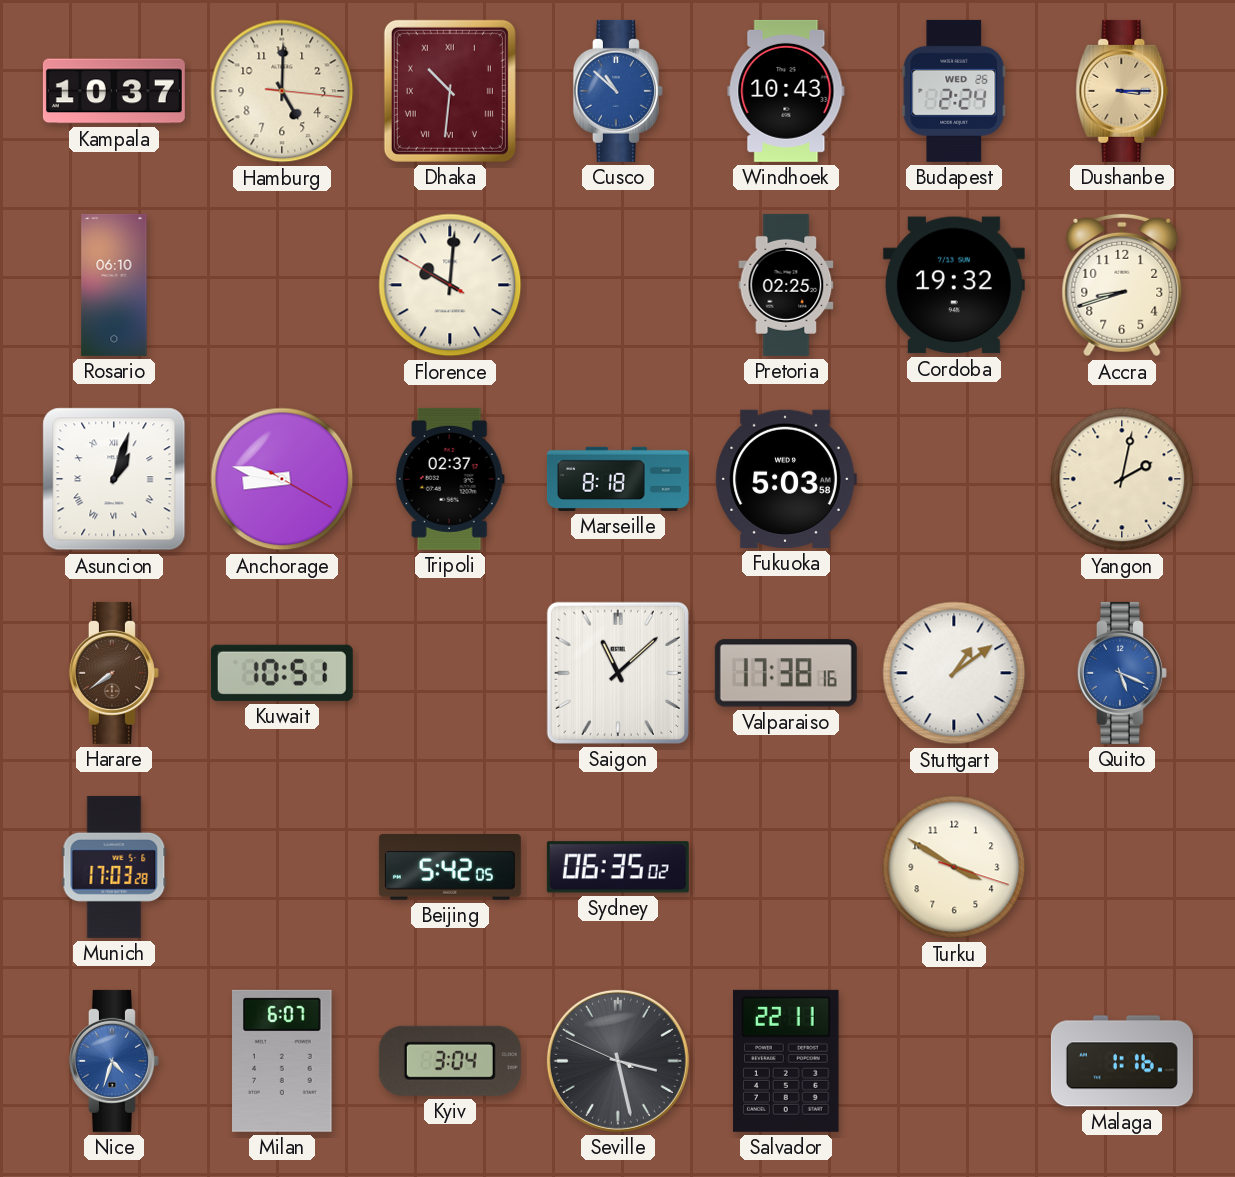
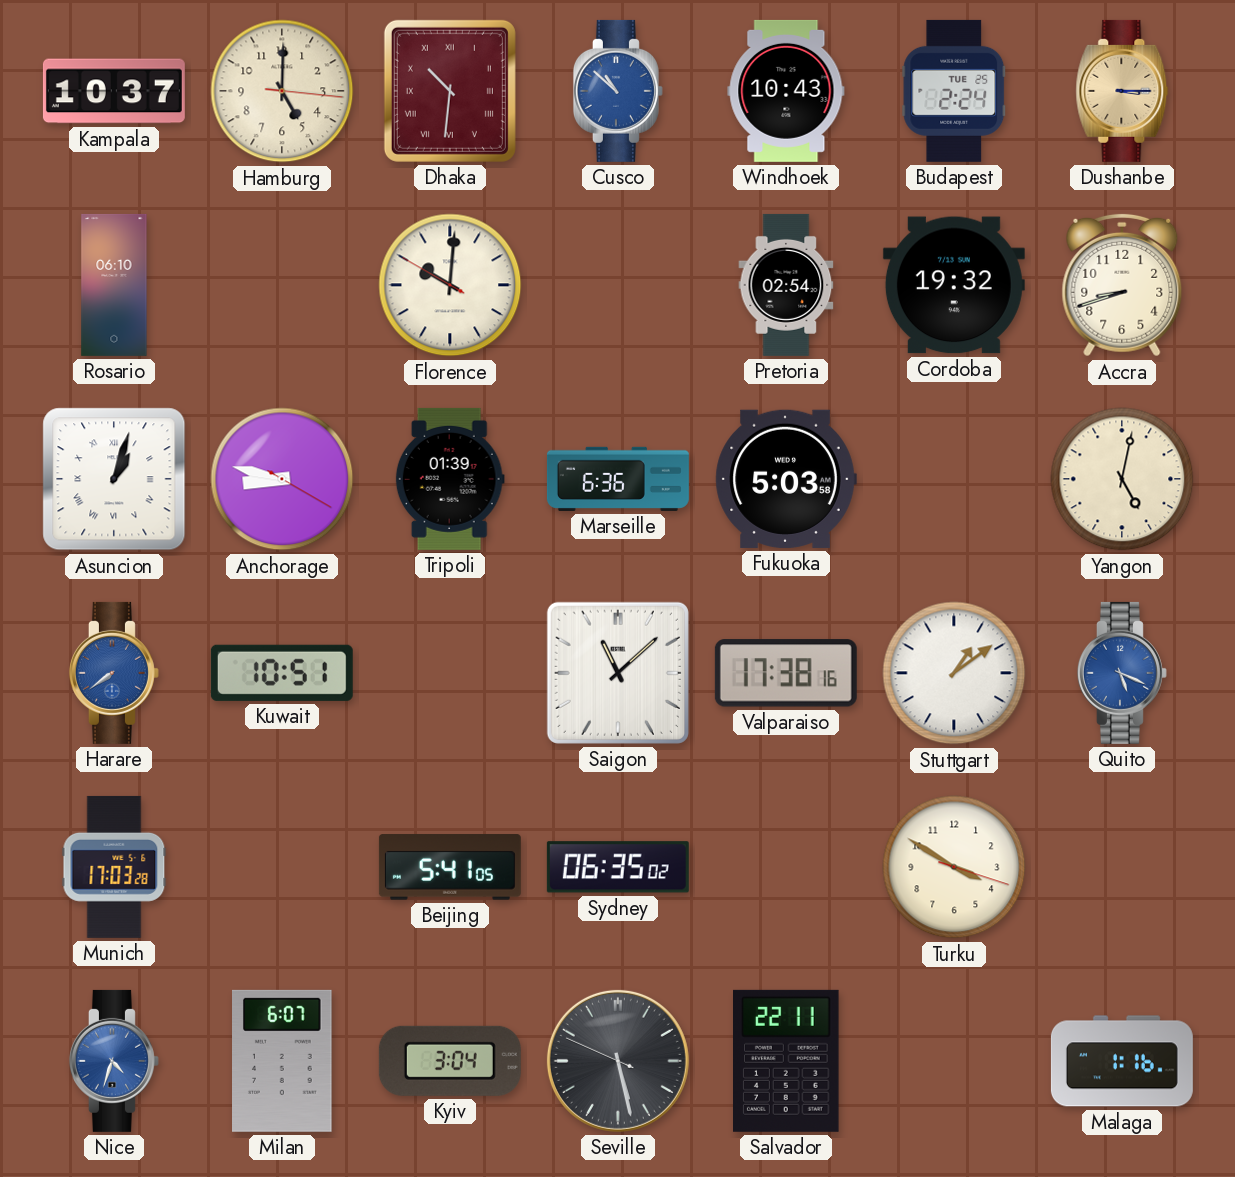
Budapest date: WED 26 -> TUE 25
Pretoria: 02:25 -> 02:54
Tripoli: 02:37 -> 01:39
Marseille: 8:18 -> 6:36
Yangon: 2:02 -> 5:02
Harare dial: brown -> blue
Beijing: 5:42 -> 5:41
Seville: 3:27 -> 5:27
